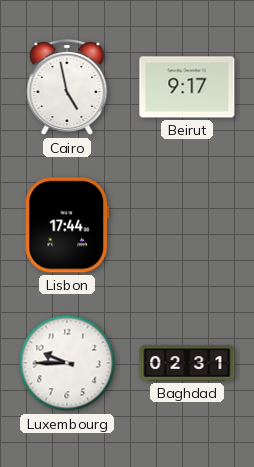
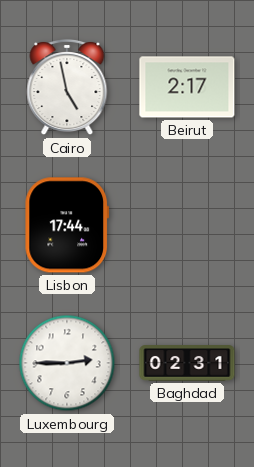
Beirut: 9:17 -> 2:17
Luxembourg: 9:45 -> 2:45
